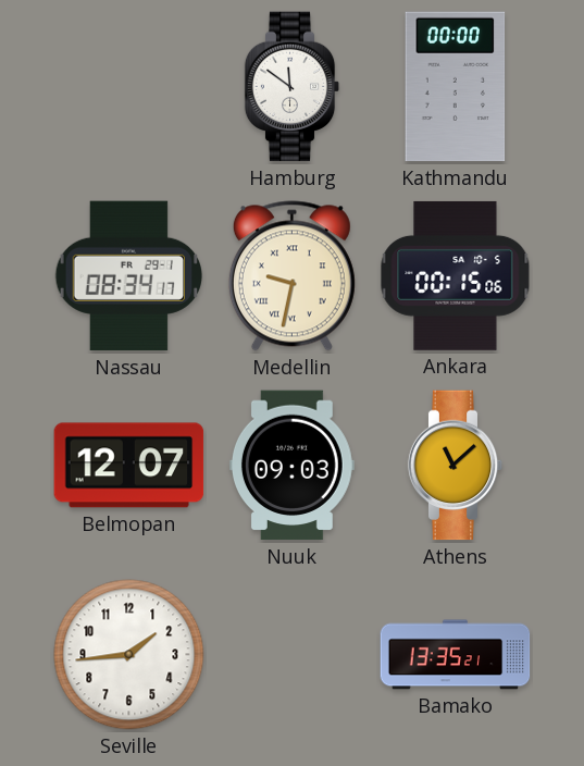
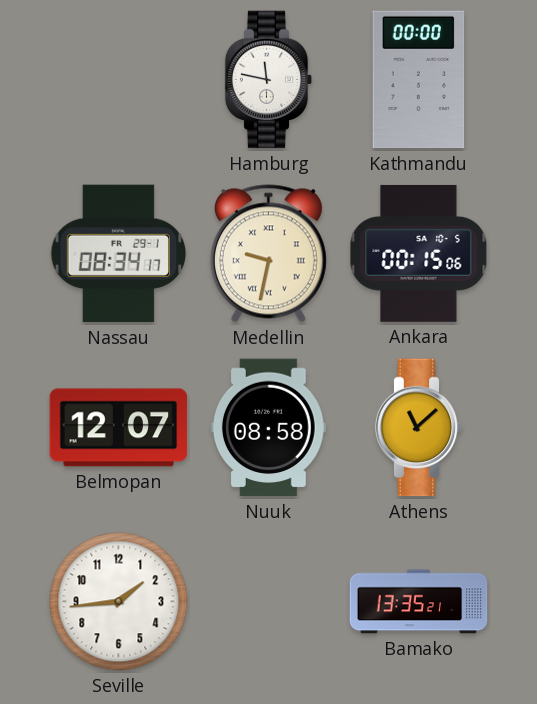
Hamburg: 11:51 -> 11:47
Nuuk: 09:03 -> 08:58
